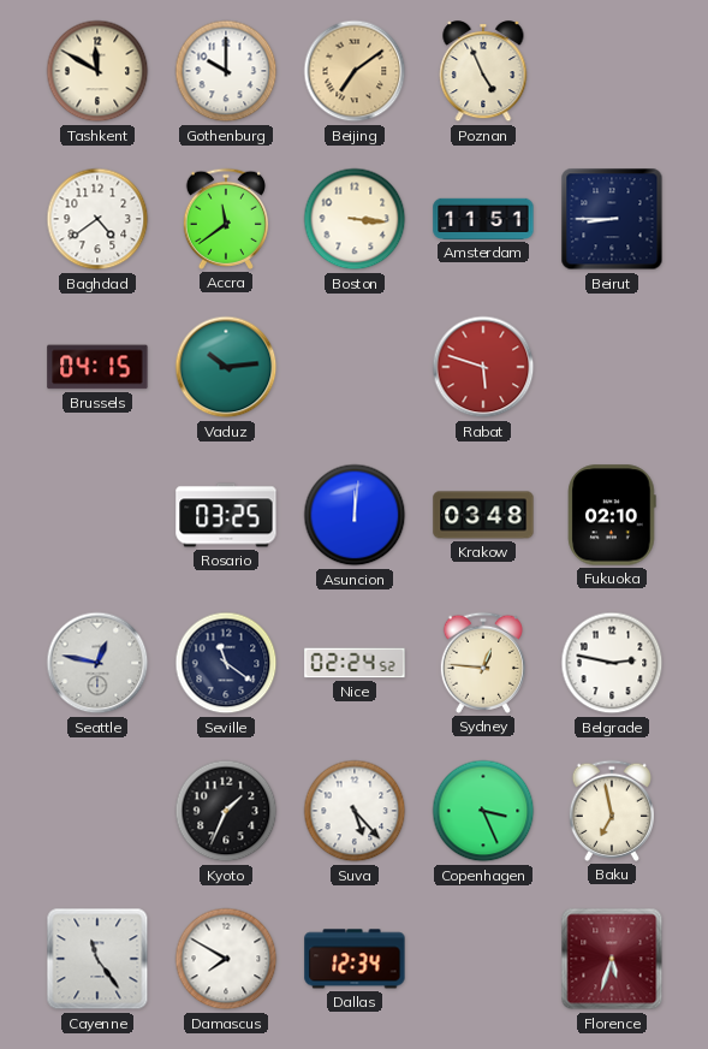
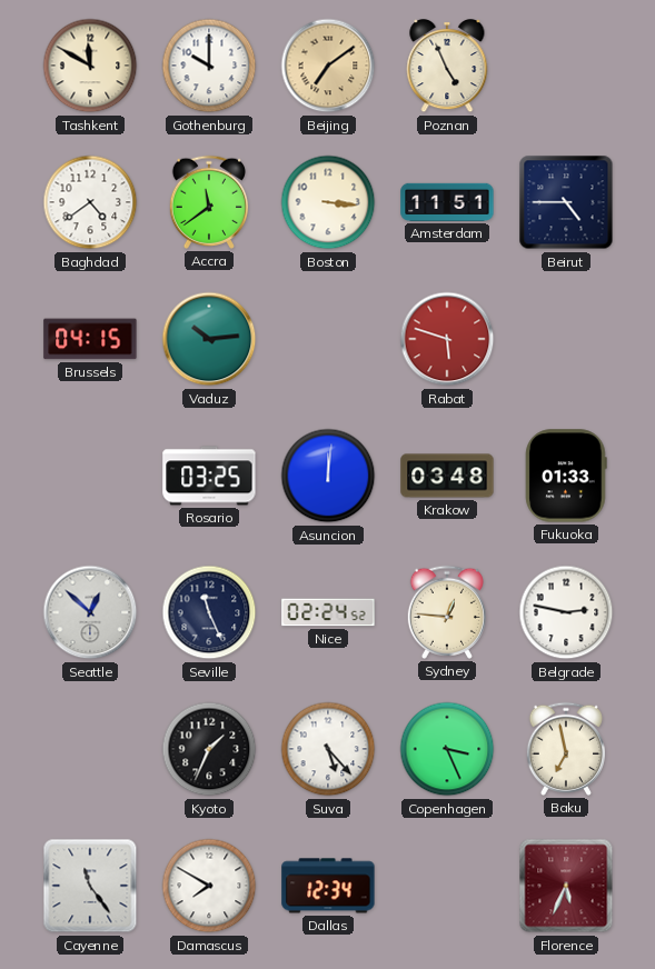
Beirut: 8:45 -> 4:45
Fukuoka: 02:10 -> 01:33
Seattle: 12:47 -> 12:52
Seville: 11:21 -> 11:26
Florence: 5:33 -> 5:34
